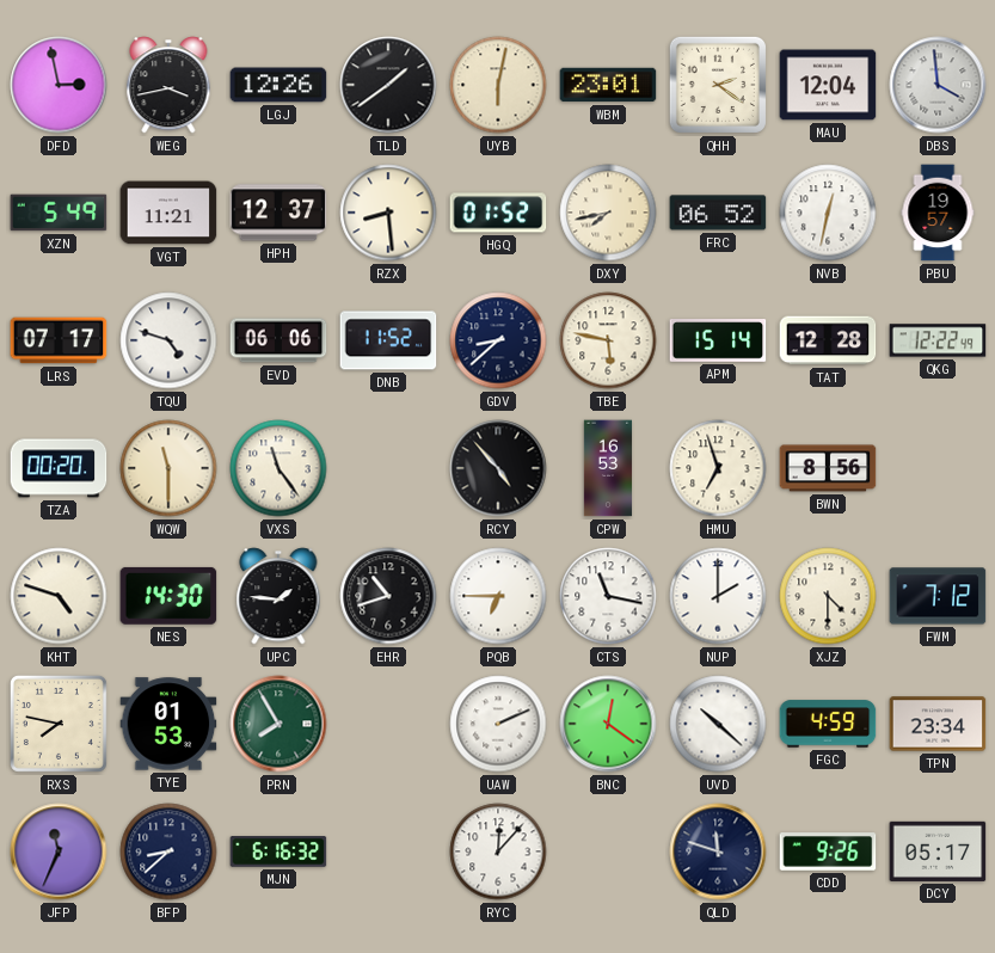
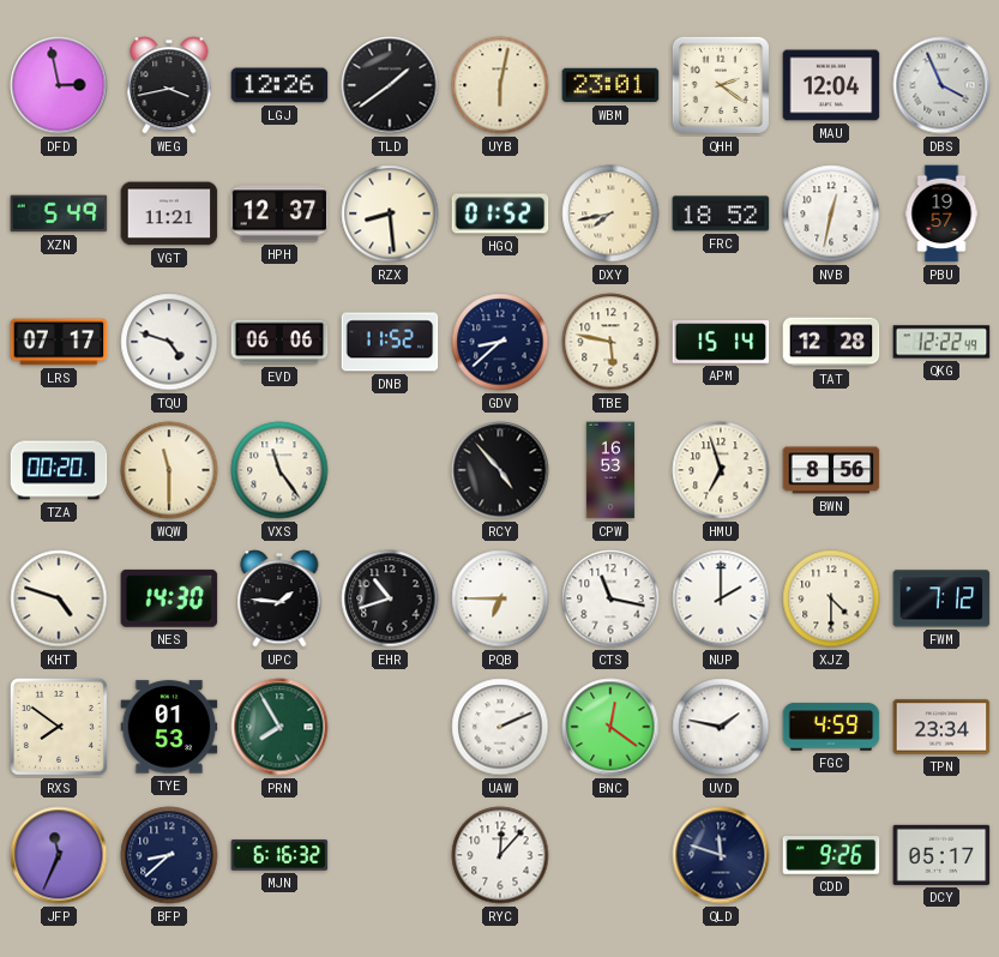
DBS: 3:59 -> 3:56
FRC: 06:52 -> 18:52
RXS: 7:47 -> 7:51
UVD: 10:22 -> 1:47
